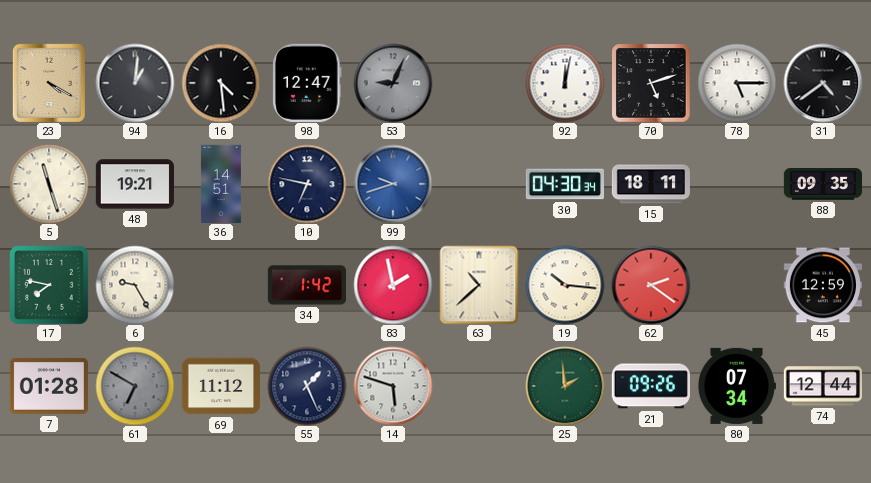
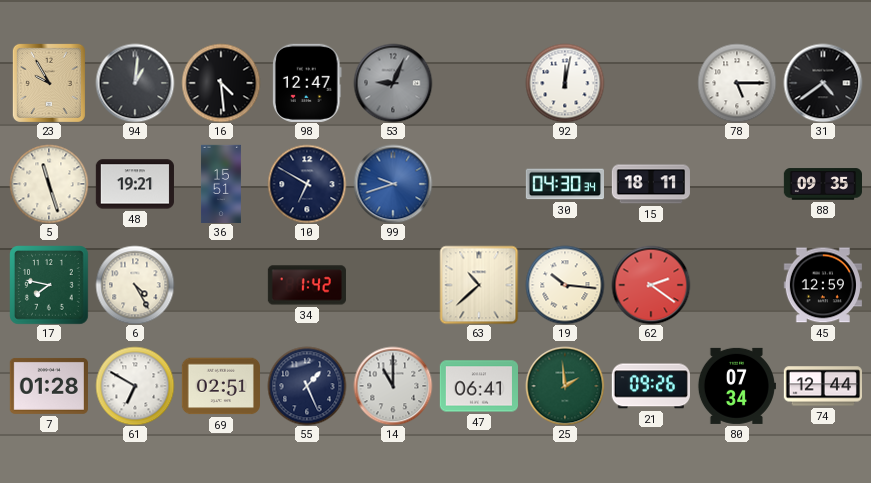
23: 4:20 -> 9:55
70: 5:12 -> none
36: 14:51 -> 15:51
10: 6:47 -> 6:50
6: 9:25 -> 4:25
83: 1:58 -> none
61 dial: grey -> white
69: 11:12 -> 02:51
14: 5:48 -> 11:00
47: none -> 06:41
